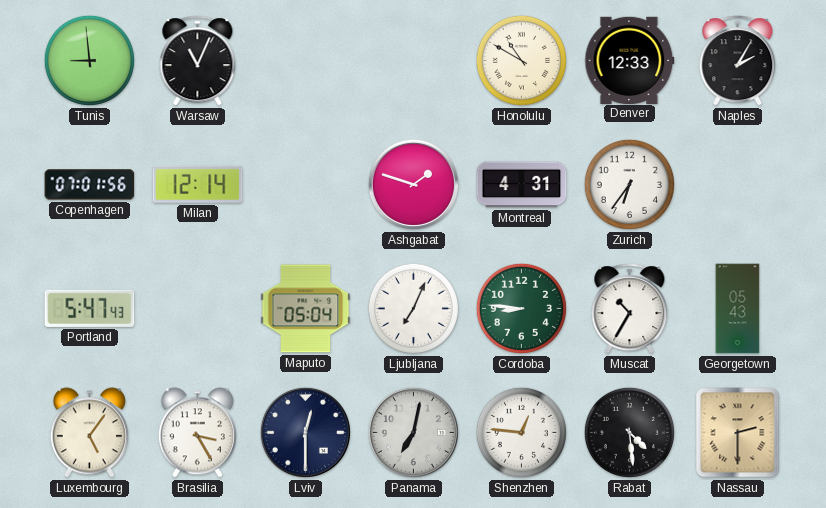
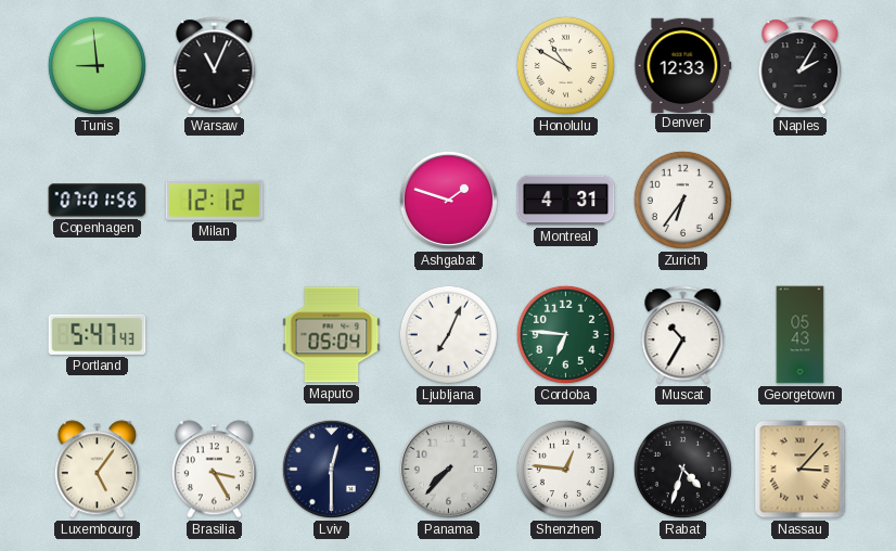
Milan: 12:14 -> 12:12
Cordoba: 8:46 -> 6:46
Panama: 7:02 -> 7:37
Rabat: 4:29 -> 4:33
Nassau: 2:30 -> 3:07
